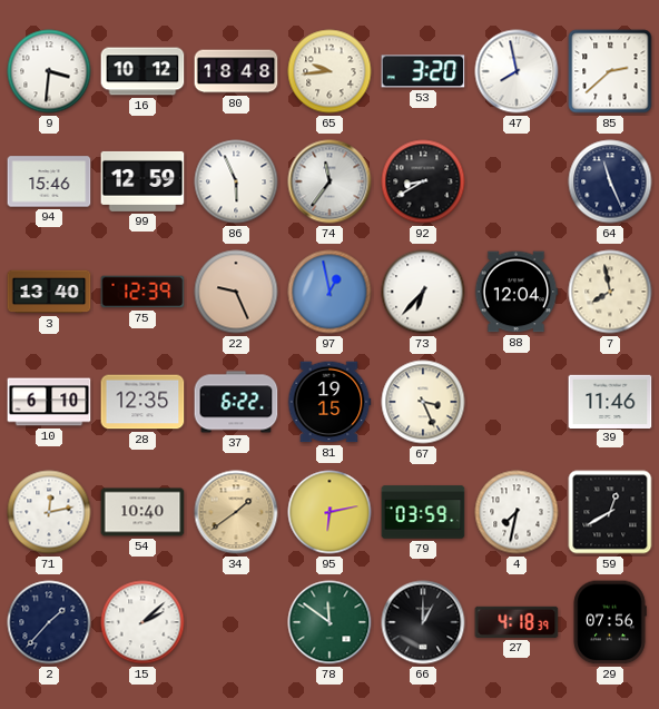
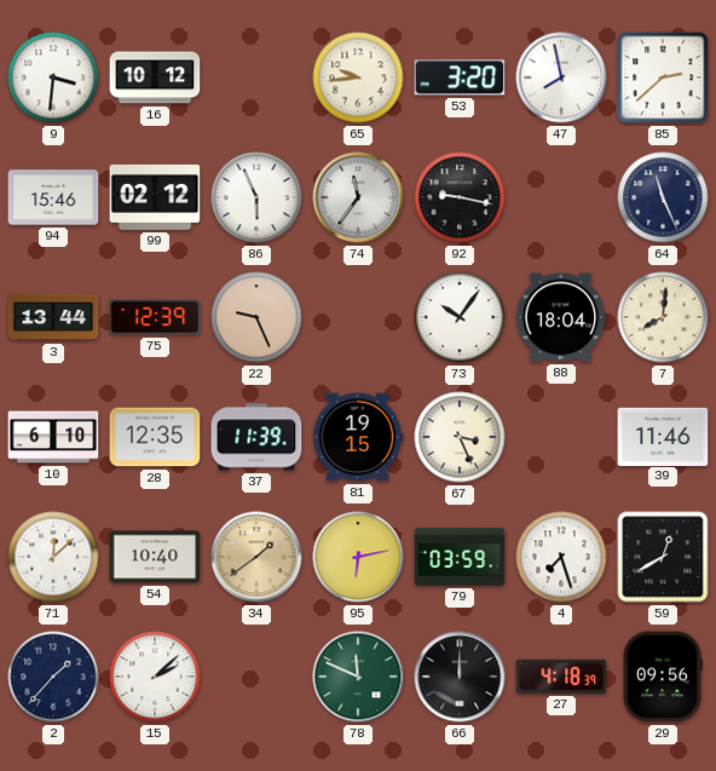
80: 18:48 -> none
99: 12:59 -> 02:12
92: 8:40 -> 9:17
3: 13:40 -> 13:44
97: 12:58 -> none
73: 6:37 -> 10:06
88: 12:04 -> 18:04
7: 7:58 -> 8:01
37: 6:22 -> 11:39
71: 12:13 -> 12:08
4: 7:32 -> 7:27
78: 11:51 -> 11:49
66: 1:00 -> 12:00
29: 07:56 -> 09:56
